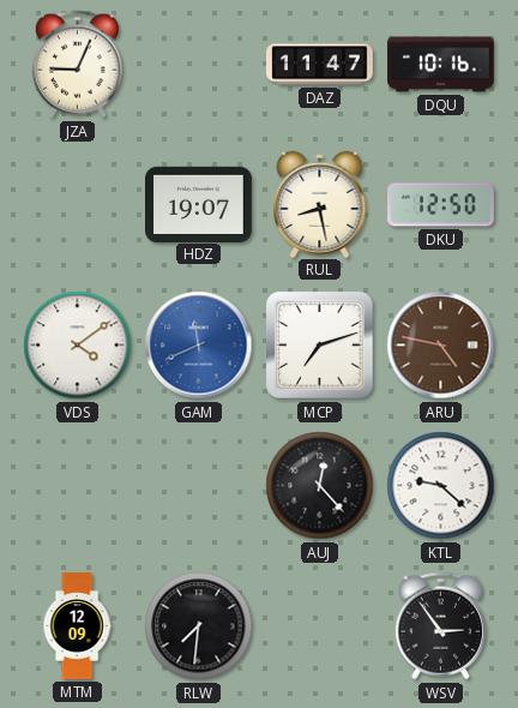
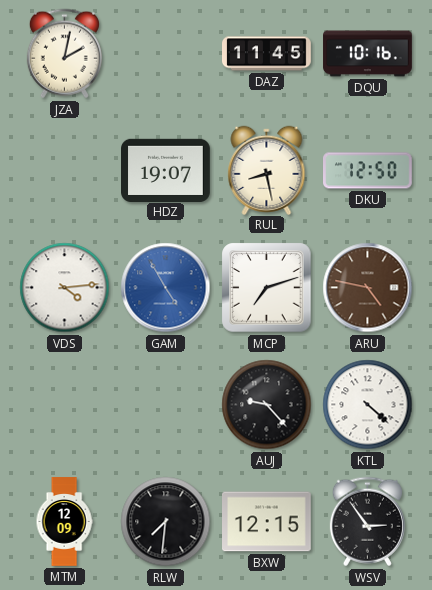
JZA: 9:04 -> 2:02
DAZ: 11:47 -> 11:45
VDS: 4:09 -> 4:14
GAM: 11:41 -> 4:55
AUJ: 12:23 -> 9:23
KTL: 9:22 -> 4:22
BXW: none -> 12:15
